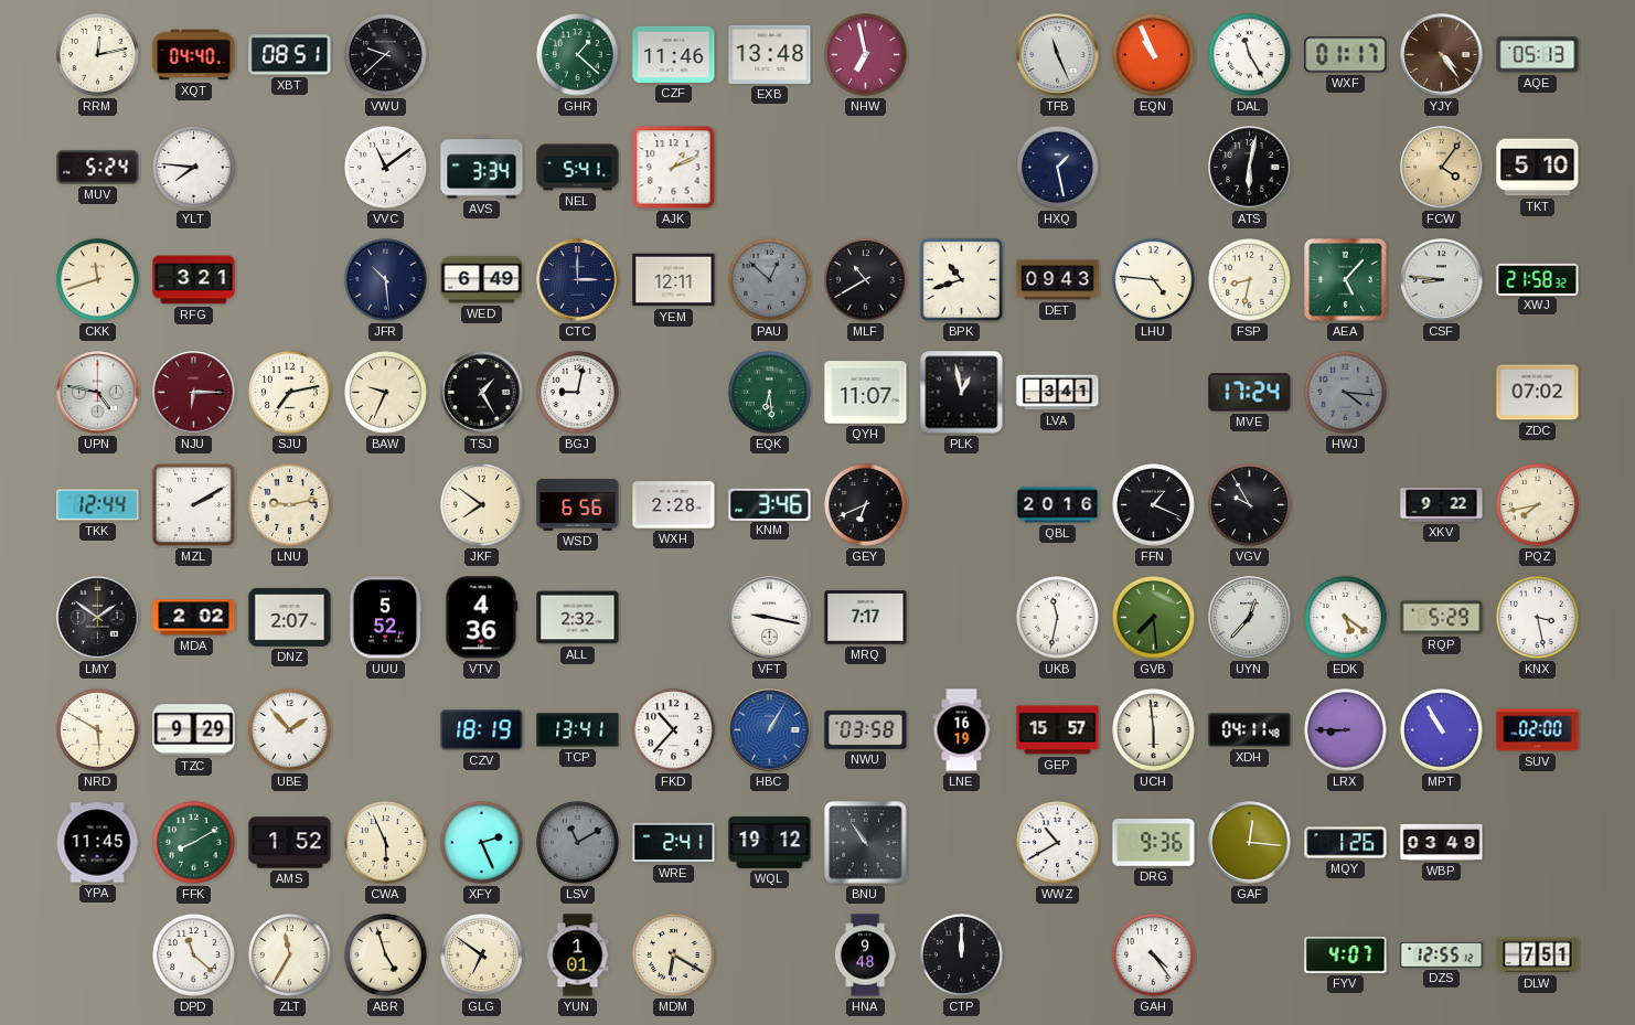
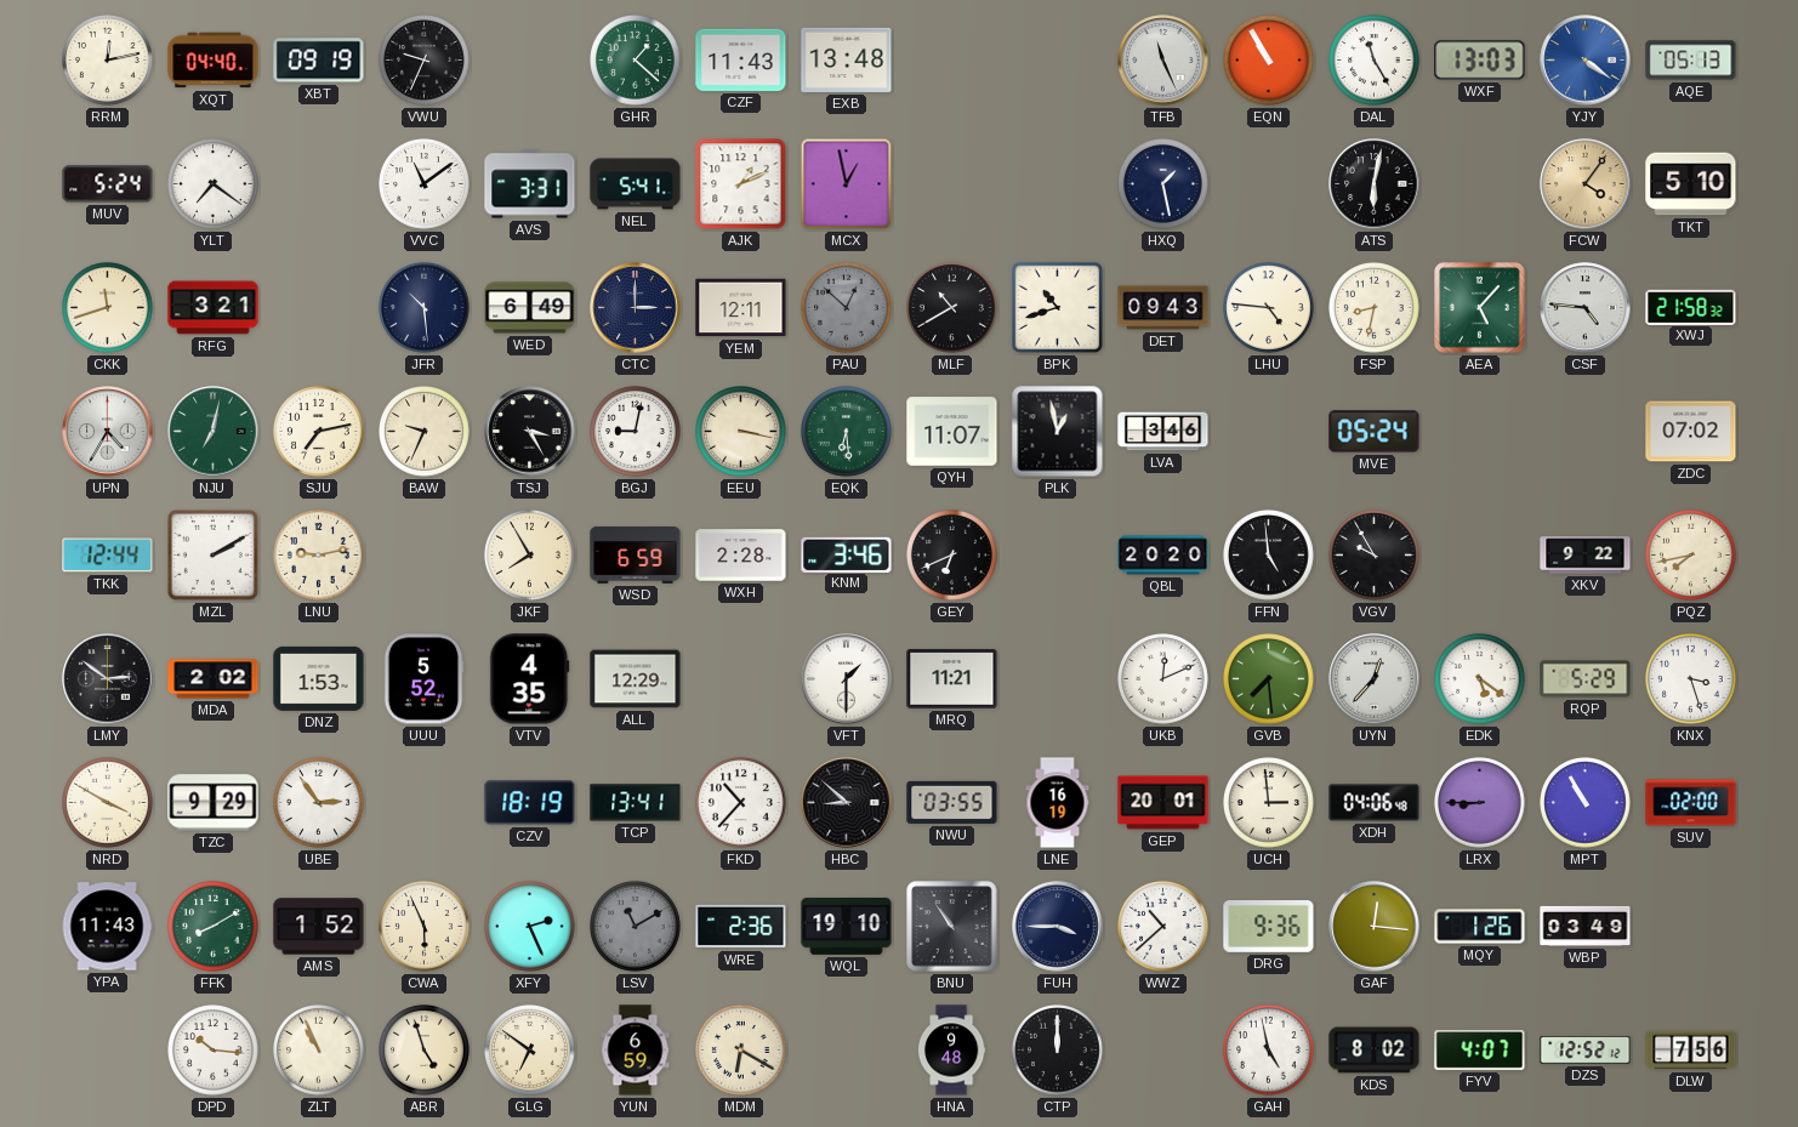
XBT: 08:51 -> 09:19
VWU: 9:38 -> 9:34
CZF: 11:46 -> 11:43
NHW: 6:58 -> none
EQN: 10:56 -> 10:55
WXF: 01:17 -> 13:03
YJY: 4:24 -> 4:21
YJY dial: brown -> blue
YLT: 7:46 -> 7:21
AVS: 3:34 -> 3:31
MCX: none -> 12:58
CSF: 8:46 -> 4:46
UPN: 4:47 -> 4:35
NJU: 6:15 -> 7:02
NJU dial: burgundy -> green
TSJ: 1:25 -> 3:25
EEU: none -> 3:17
LVA: 3:41 -> 3:46
MVE: 17:24 -> 05:24
HWJ: 4:16 -> none
JKF: 7:51 -> 7:55
WSD: 6:56 -> 6:59
QBL: 20:16 -> 20:20
FFN: 1:19 -> 4:59
LMY: 1:51 -> 2:51
DNZ: 2:07 -> 1:53
VTV: 4:36 -> 4:35
ALL: 2:32 -> 12:29
VFT: 9:17 -> 1:30
MRQ: 7:17 -> 11:21
UKB: 11:32 -> 12:11
KNX: 3:28 -> 3:27
NRD: 5:50 -> 3:50
UBE: 1:53 -> 2:54
HBC: 1:05 -> 8:52
HBC dial: blue -> black
NWU: 03:58 -> 03:55
GEP: 15:57 -> 20:01
UCH: 5:59 -> 2:59
XDH: 04:11 -> 04:06
YPA: 11:45 -> 11:43
WRE: 2:41 -> 2:36
WQL: 19:12 -> 19:10
FUH: none -> 3:45
WWZ: 10:40 -> 10:38
DPD: 11:22 -> 10:16
ZLT: 11:35 -> 10:56
YUN: 1:01 -> 6:59
GAH: 4:24 -> 4:58
KDS: none -> 8:02
DZS: 12:55 -> 12:52
DLW: 7:51 -> 7:56
